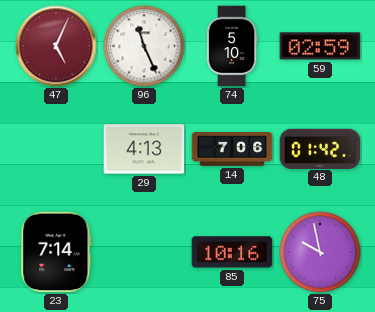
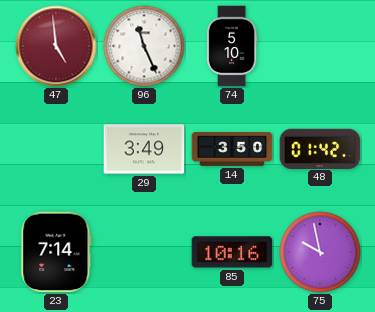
47: 5:04 -> 4:59
59: 02:59 -> none
29: 4:13 -> 3:49
14: 7:06 -> 3:50
